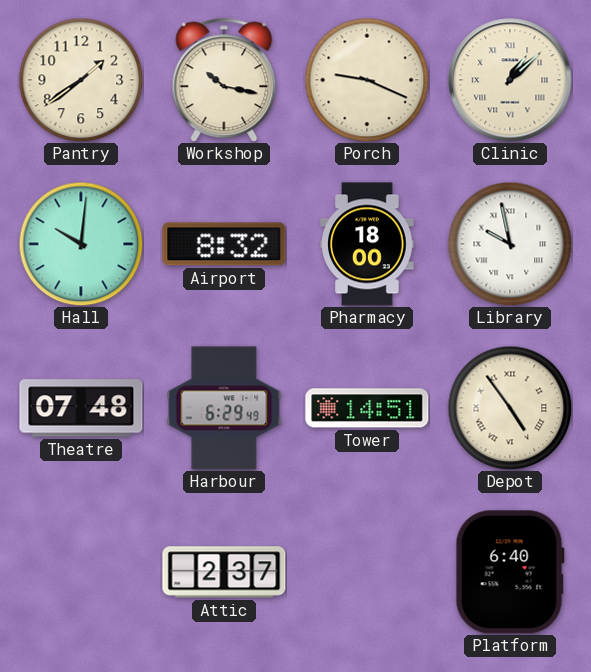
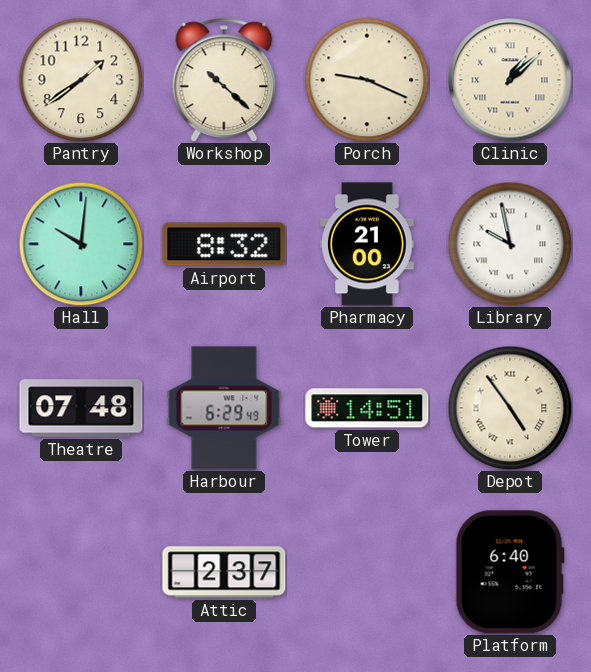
Workshop: 10:17 -> 10:22
Pharmacy: 18:00 -> 21:00
